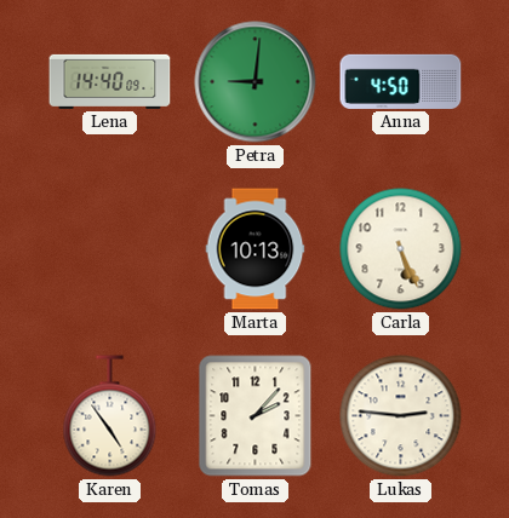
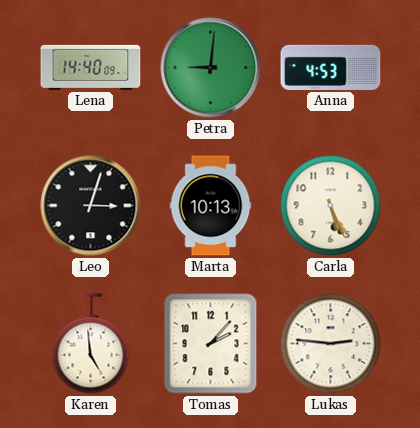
Anna: 4:50 -> 4:53
Leo: none -> 3:03
Karen: 4:54 -> 4:59
